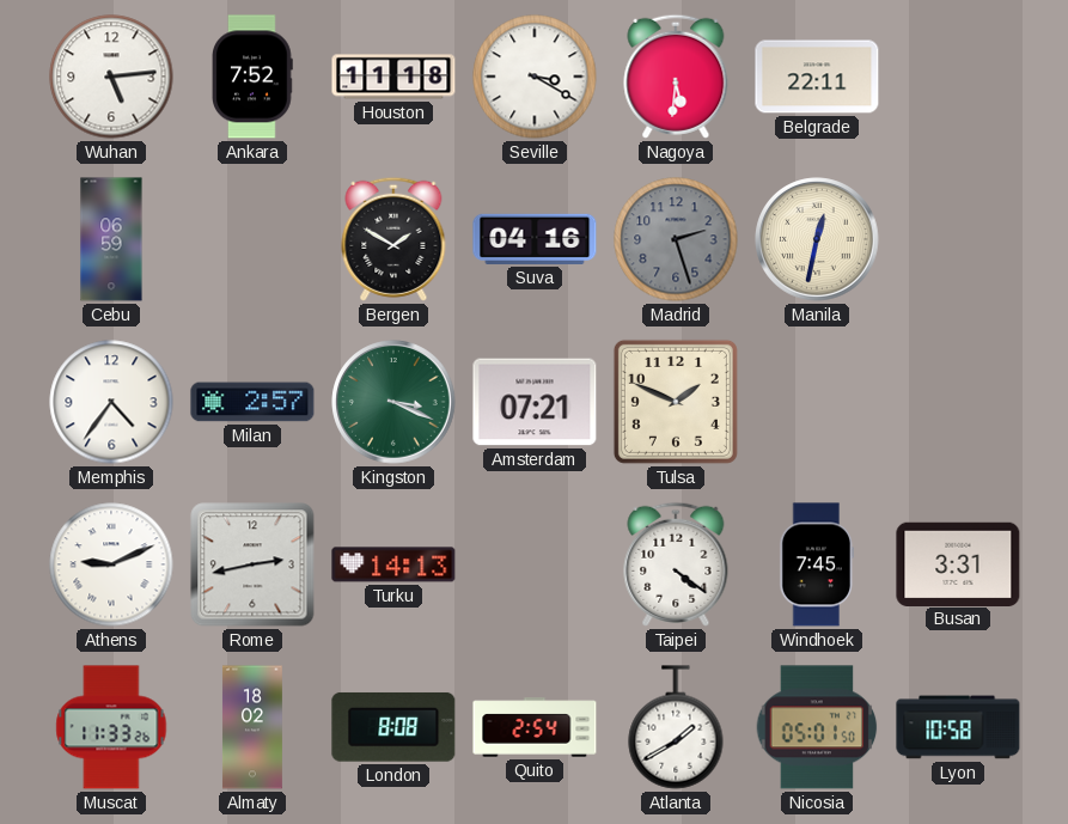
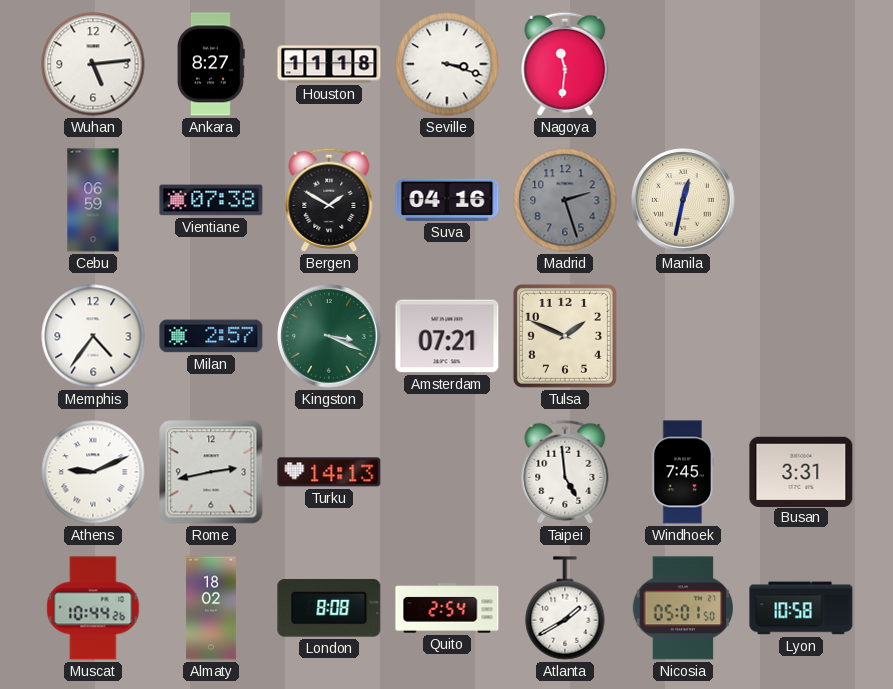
Ankara: 7:52 -> 8:27
Seville: 3:20 -> 3:18
Nagoya: 5:31 -> 11:31
Belgrade: 22:11 -> none
Vientiane: none -> 07:38
Taipei: 4:21 -> 4:59
Muscat: 11:33 -> 10:44
